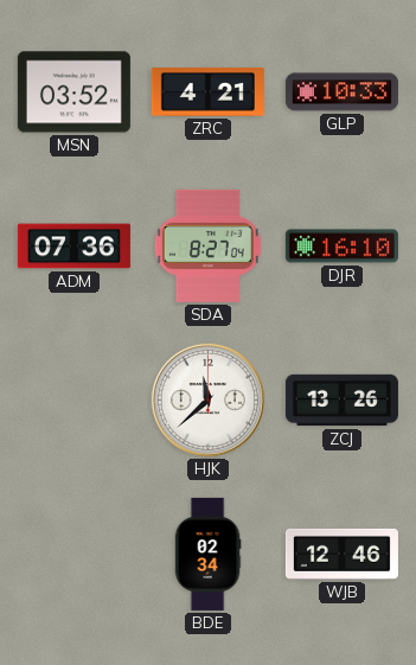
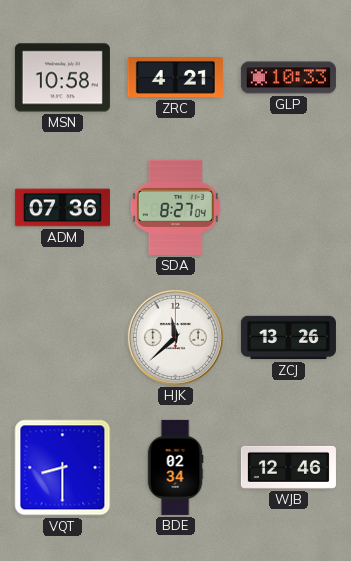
MSN: 03:52 -> 10:58
DJR: 16:10 -> none
VQT: none -> 8:30
